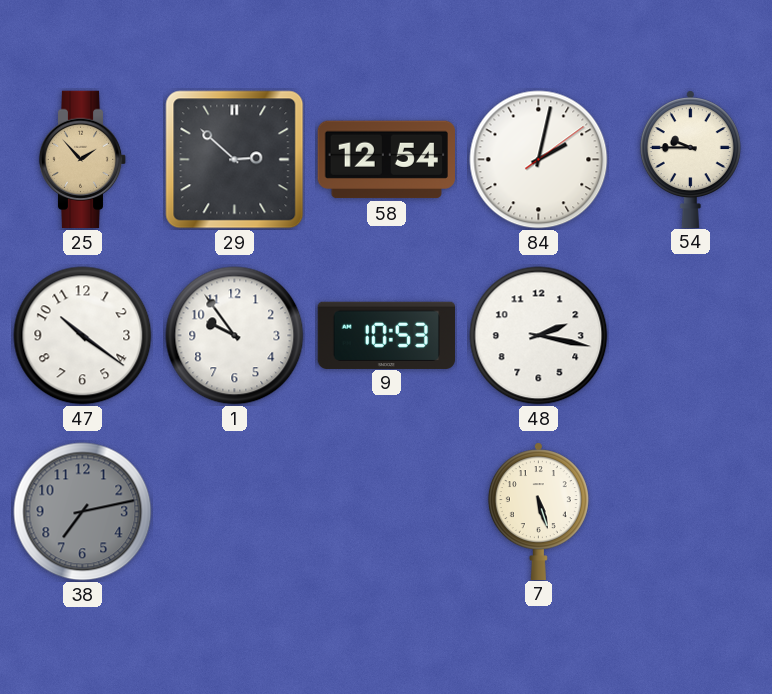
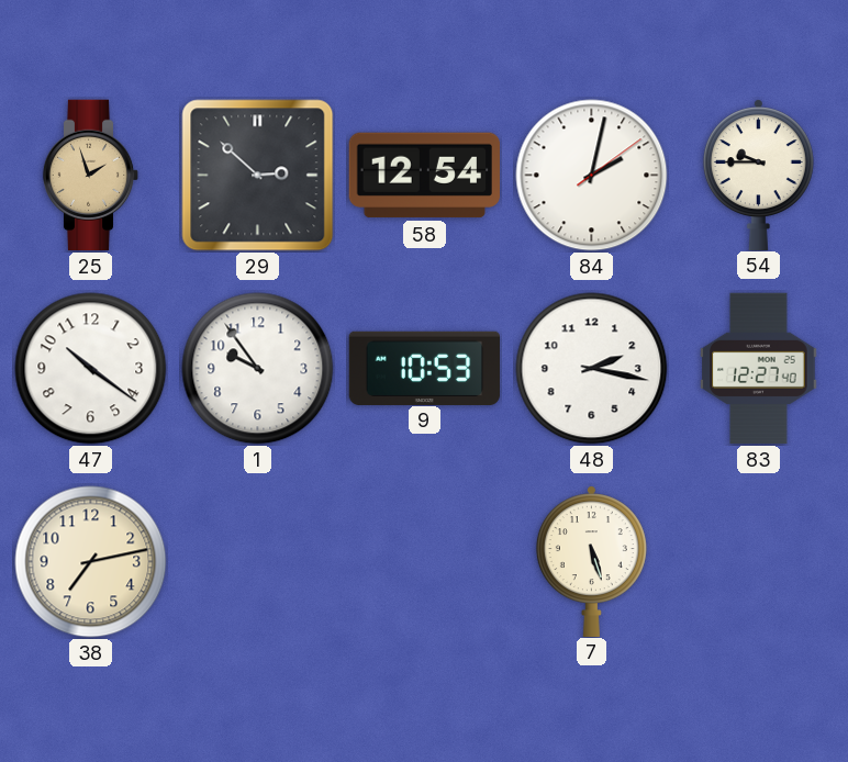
25: 1:53 -> 1:57
83: none -> 12:27
38 dial: grey -> cream
